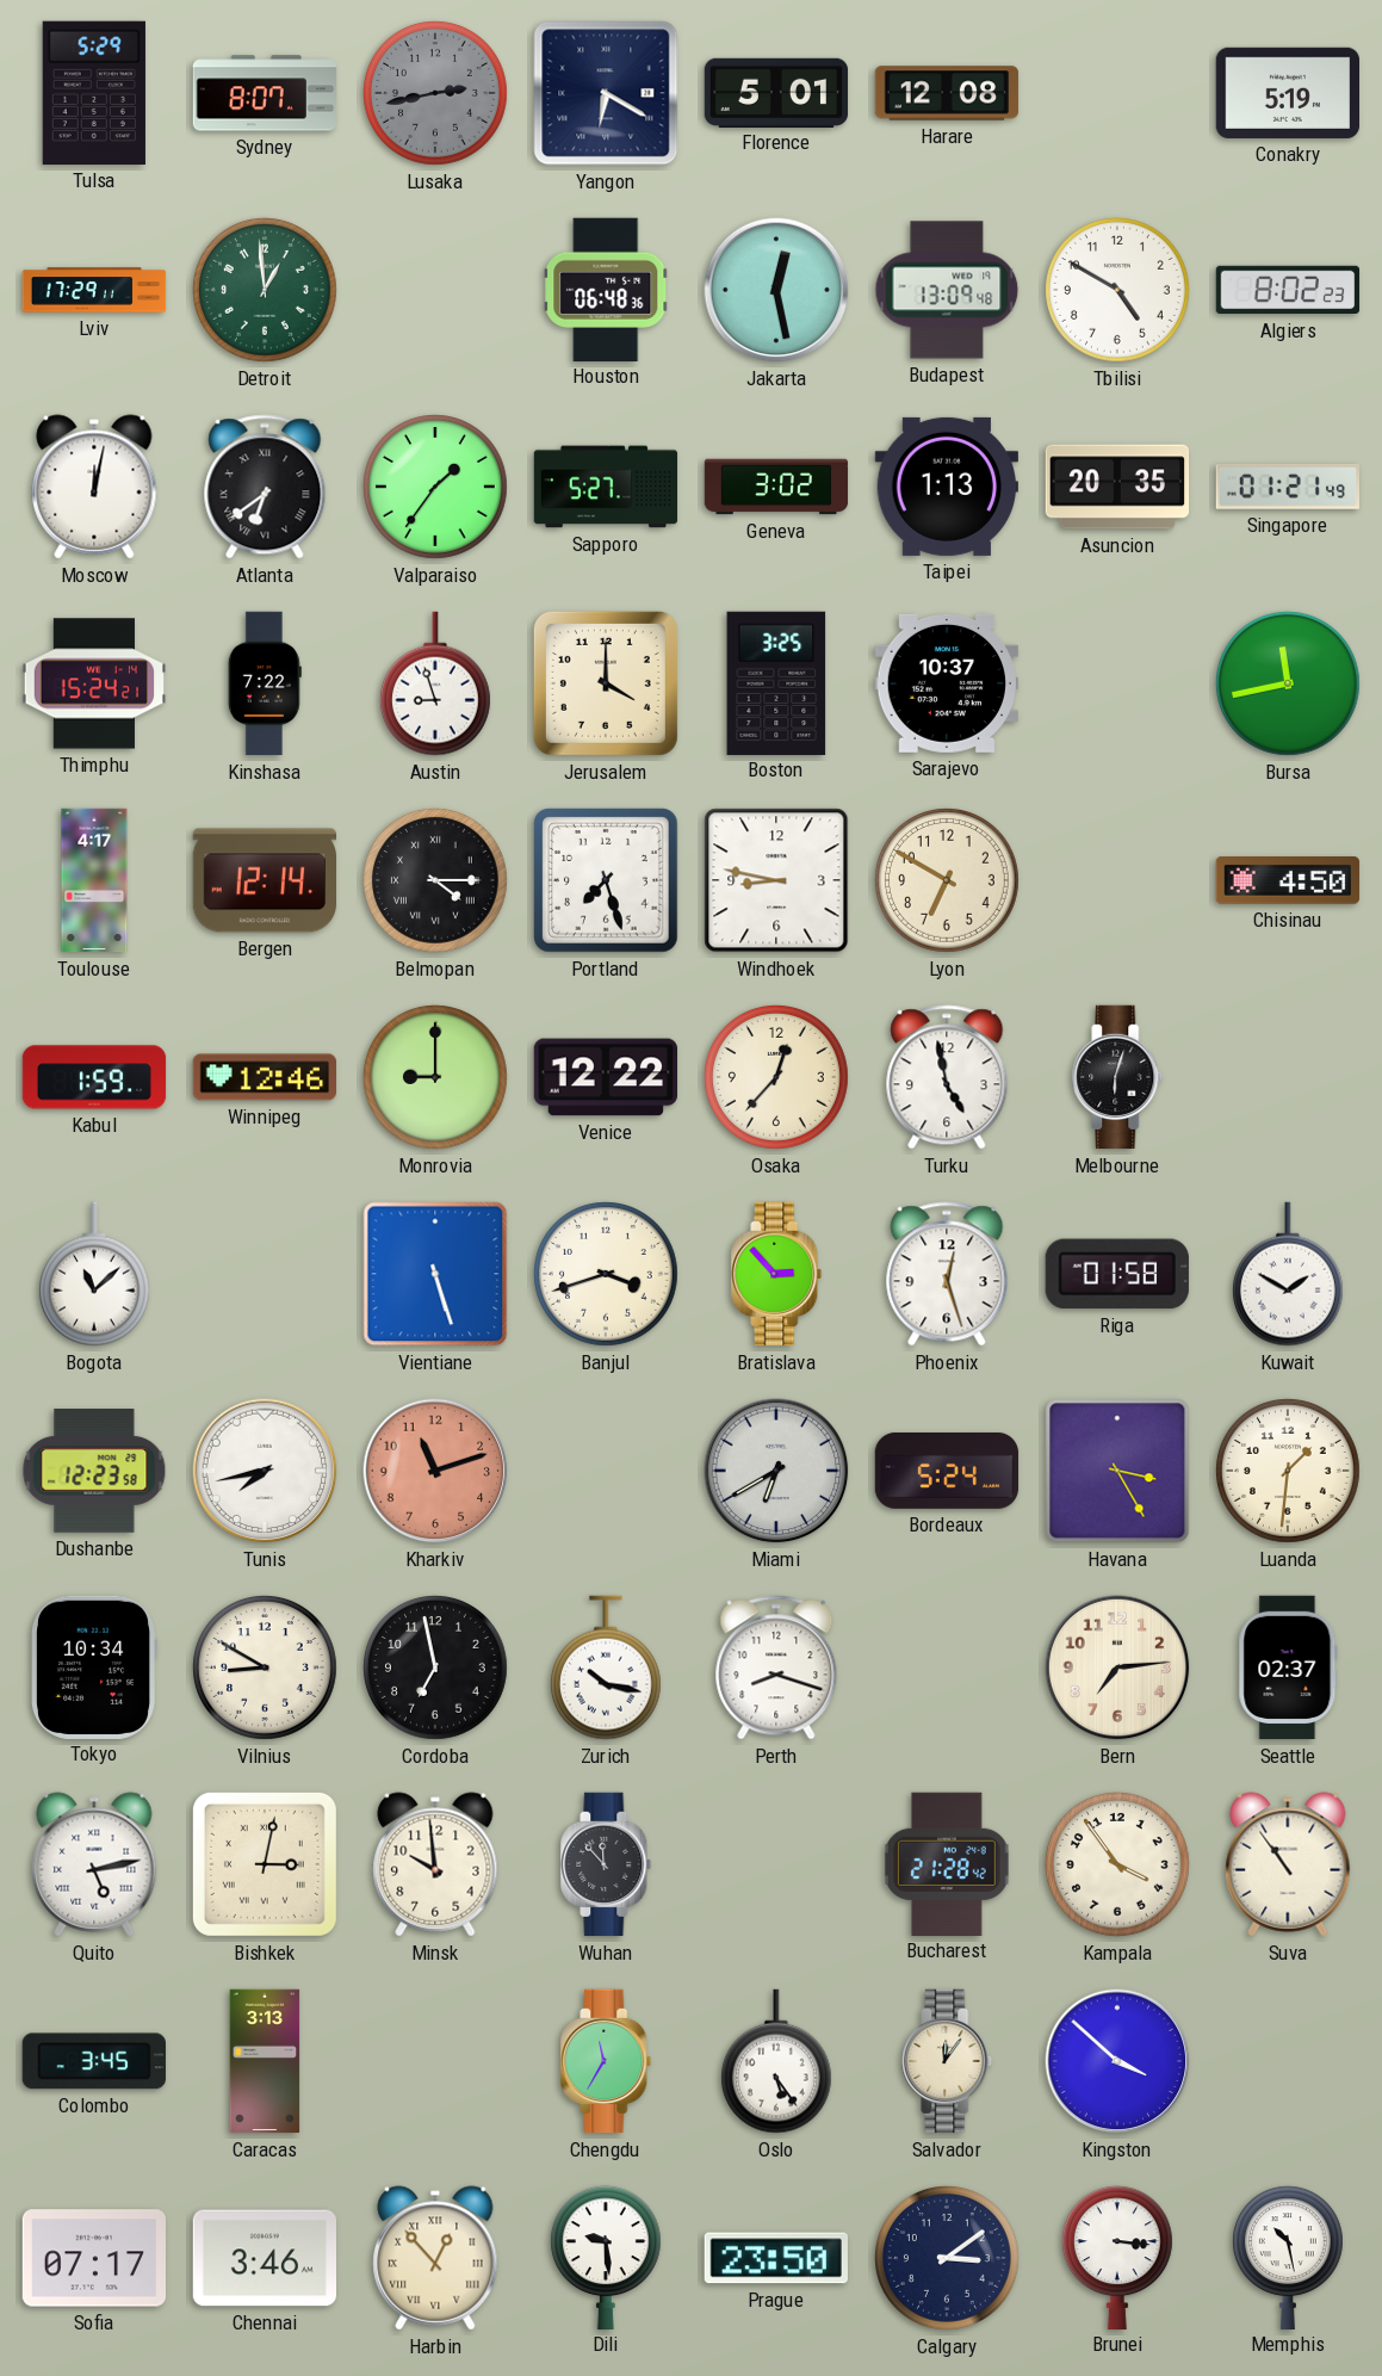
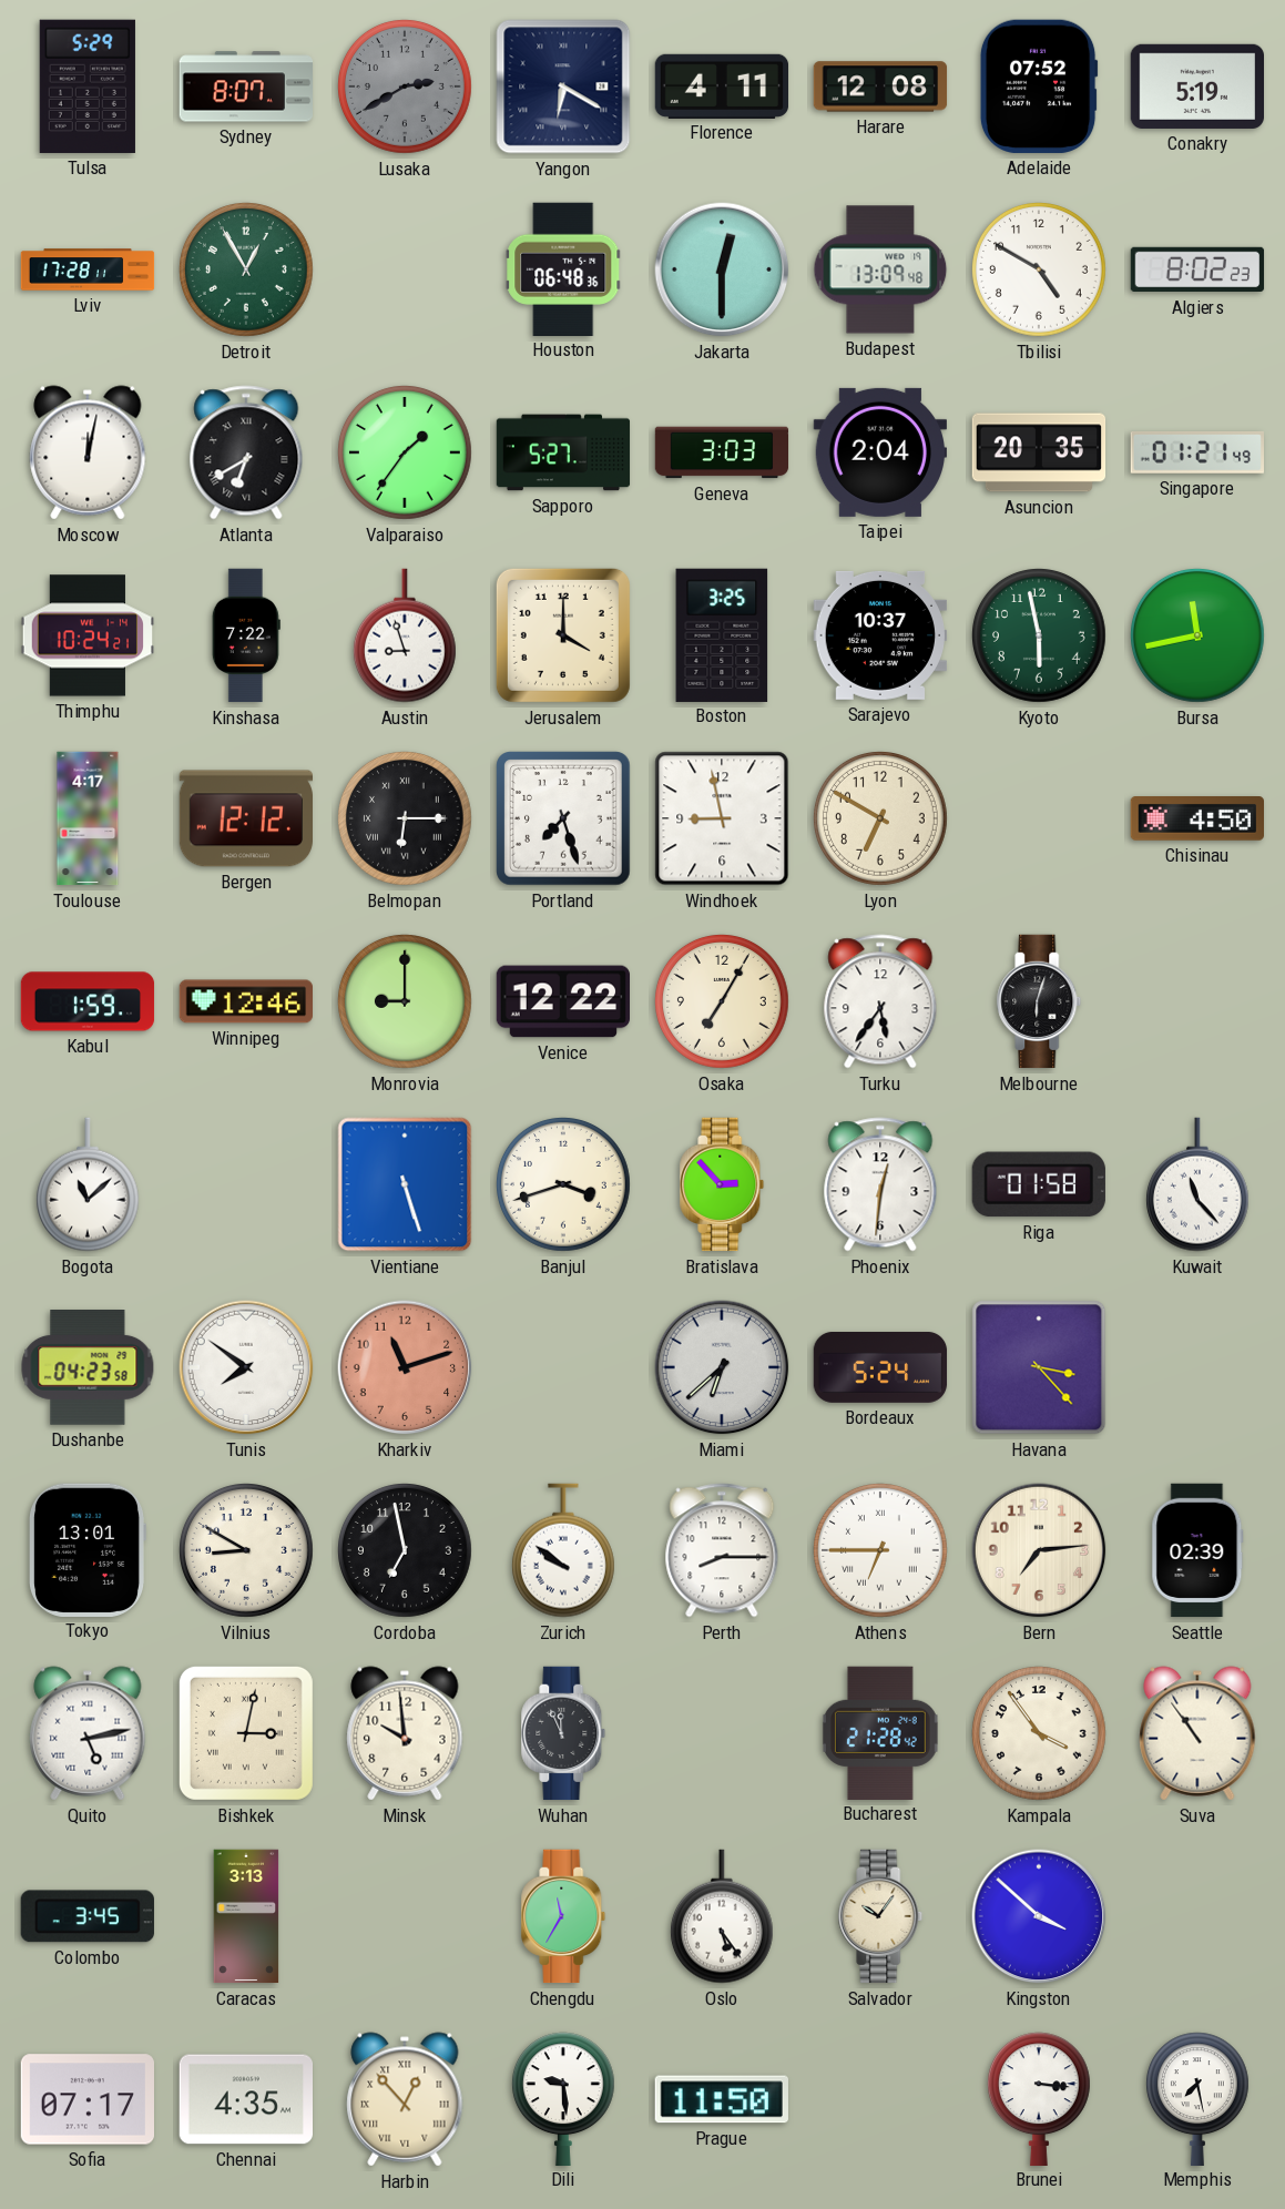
Lusaka: 2:43 -> 2:40
Florence: 5:01 -> 4:11
Adelaide: none -> 07:52
Lviv: 17:29 -> 17:28
Detroit: 12:59 -> 12:55
Jakarta: 12:28 -> 12:30
Atlanta: 6:39 -> 6:40
Geneva: 3:02 -> 3:03
Taipei: 1:13 -> 2:04
Thimphu: 15:24 -> 10:24
Kyoto: none -> 5:58
Bergen: 12:14 -> 12:12
Belmopan: 4:15 -> 6:15
Windhoek: 8:47 -> 8:58
Osaka: 12:37 -> 7:05
Turku: 4:58 -> 5:36
Phoenix: 12:27 -> 12:31
Kuwait: 1:50 -> 11:23
Dushanbe: 12:23 -> 04:23
Tunis: 7:43 -> 7:51
Miami: 6:40 -> 6:38
Havana: 3:25 -> 3:23
Luanda: 1:31 -> none
Tokyo: 10:34 -> 13:01
Zurich: 10:17 -> 9:51
Perth: 8:18 -> 8:15
Athens: none -> 6:45
Seattle: 02:37 -> 02:39
Wuhan: 11:53 -> 11:56
Salvador: 12:06 -> 10:06
Chennai: 3:46 -> 4:35
Prague: 23:50 -> 11:50
Calgary: 3:09 -> none
Memphis: 10:28 -> 7:28
